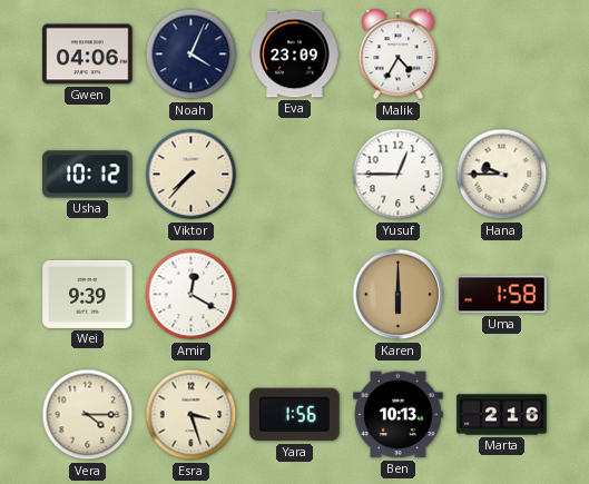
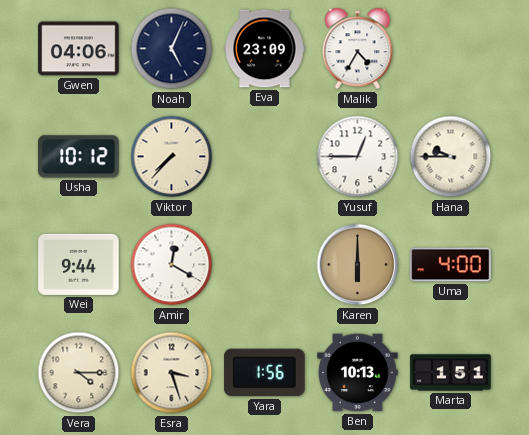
Noah: 4:04 -> 5:04
Wei: 9:39 -> 9:44
Uma: 1:58 -> 4:00
Marta: 2:16 -> 1:51
